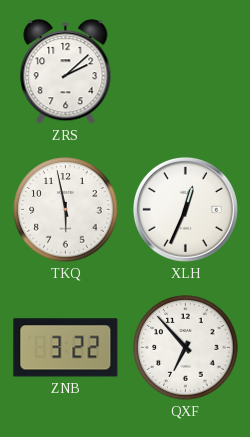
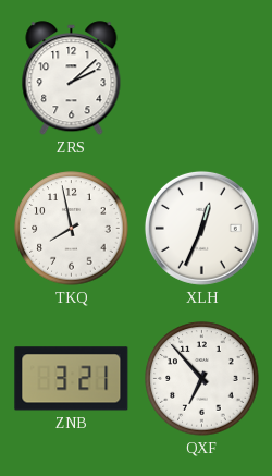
TKQ: 5:58 -> 7:58
ZNB: 3:22 -> 3:21
